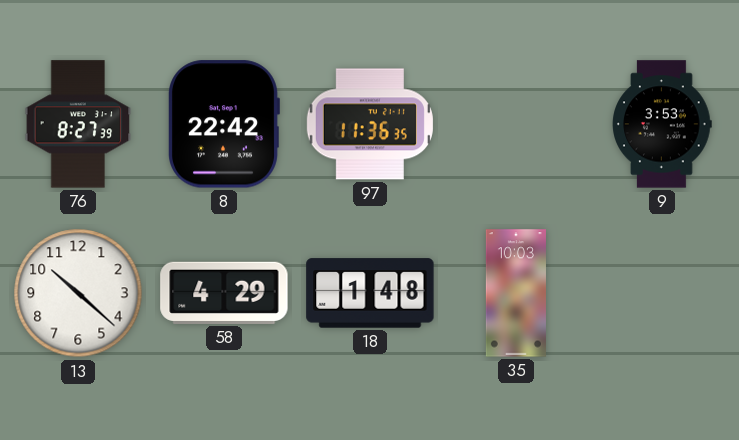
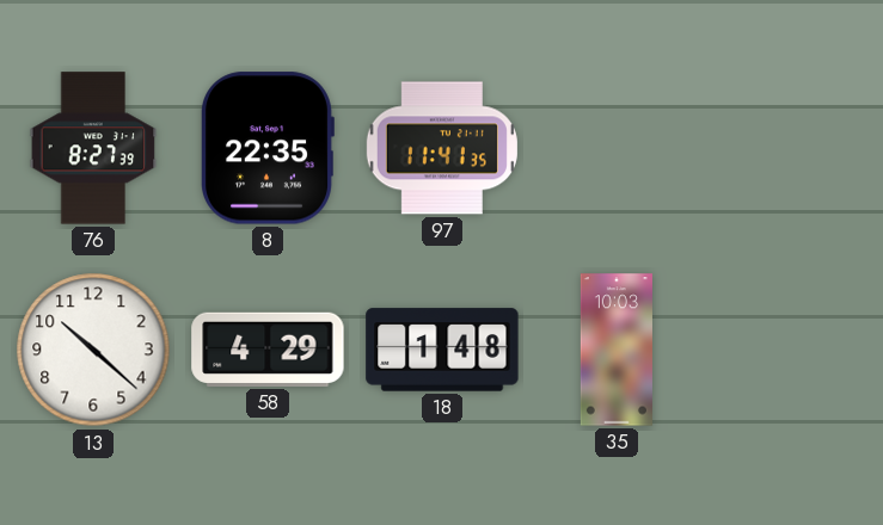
8: 22:42 -> 22:35
97: 11:36 -> 11:41
9: 3:53 -> none
